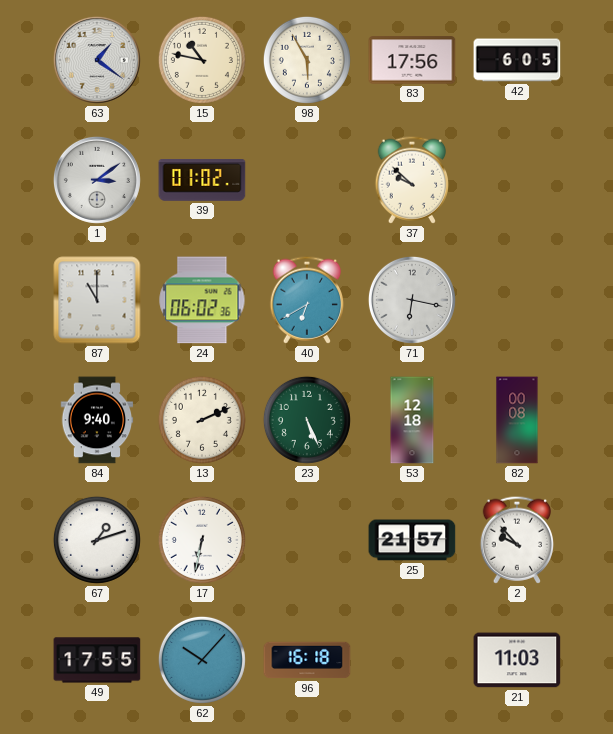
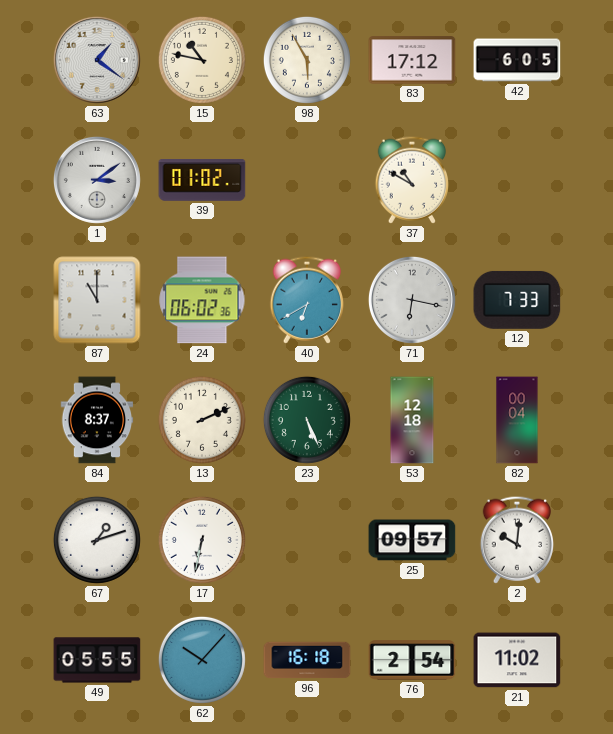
83: 17:56 -> 17:12
37: 9:52 -> 10:50
12: none -> 7:33
84: 9:40 -> 8:37
82: 00:08 -> 00:04
25: 21:57 -> 09:57
2: 9:53 -> 10:01
49: 17:55 -> 05:55
76: none -> 2:54
21: 11:03 -> 11:02
